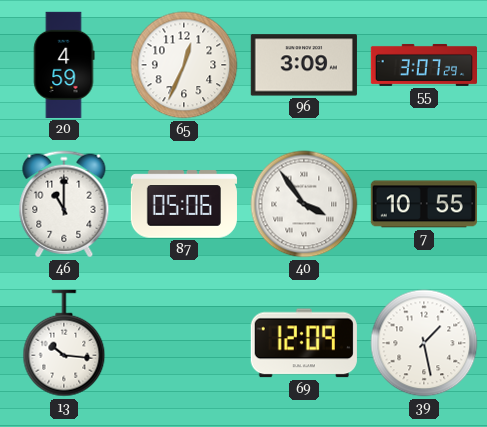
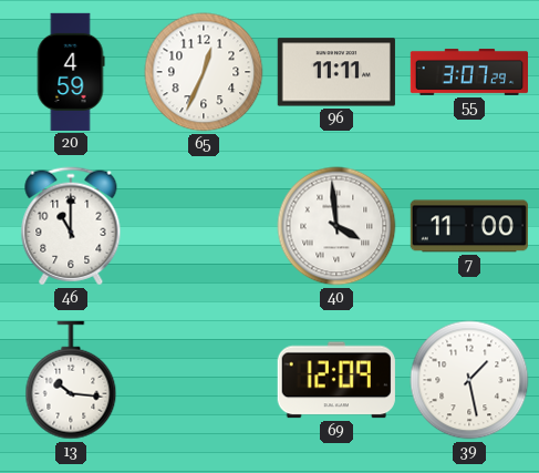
96: 3:09 -> 11:11
87: 05:06 -> none
40: 3:54 -> 3:59
7: 10:55 -> 11:00
